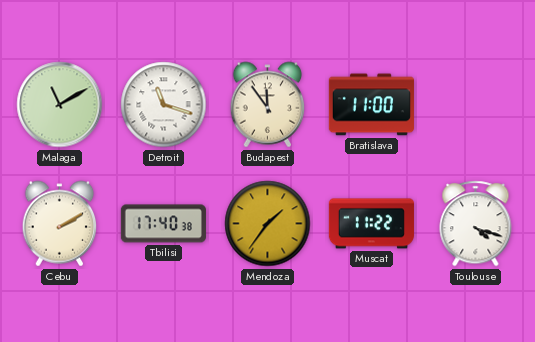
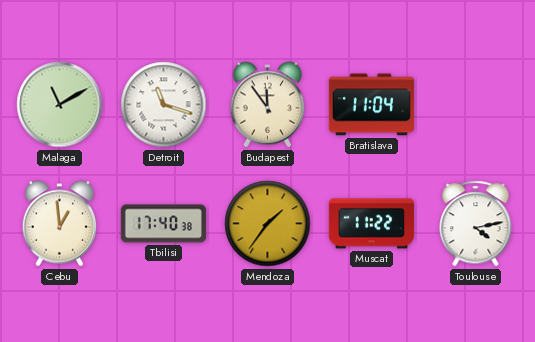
Bratislava: 11:00 -> 11:04
Cebu: 2:10 -> 12:59
Toulouse: 4:18 -> 4:13
